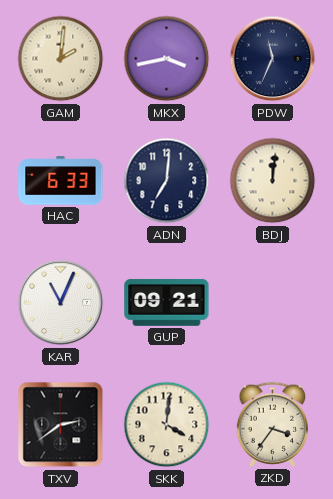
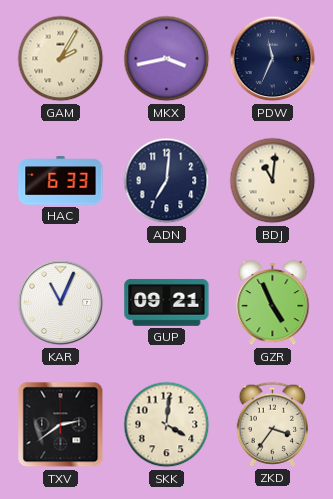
GAM: 2:01 -> 2:05
BDJ: 12:01 -> 11:01
GZR: none -> 4:56
